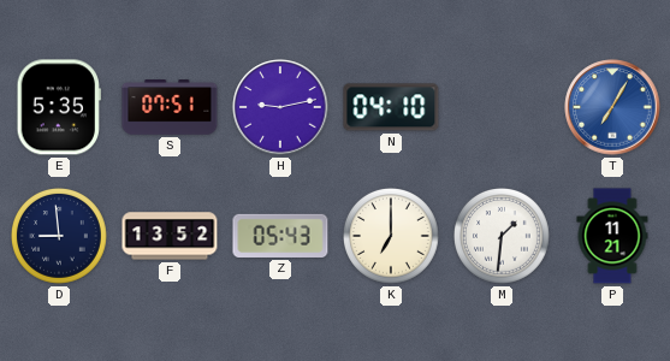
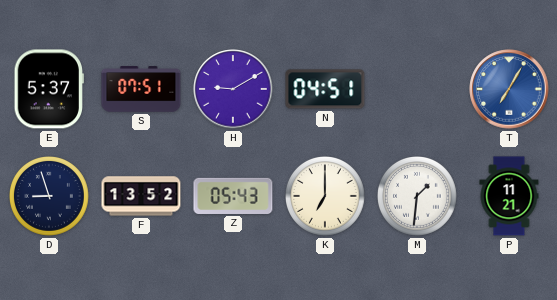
E: 5:35 -> 5:37
H: 9:13 -> 9:10
N: 04:10 -> 04:51
D: 8:59 -> 8:57
